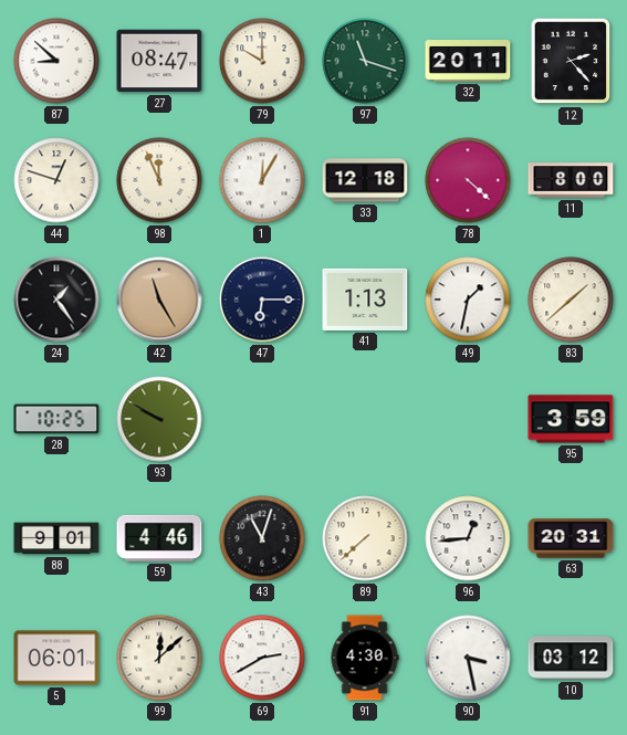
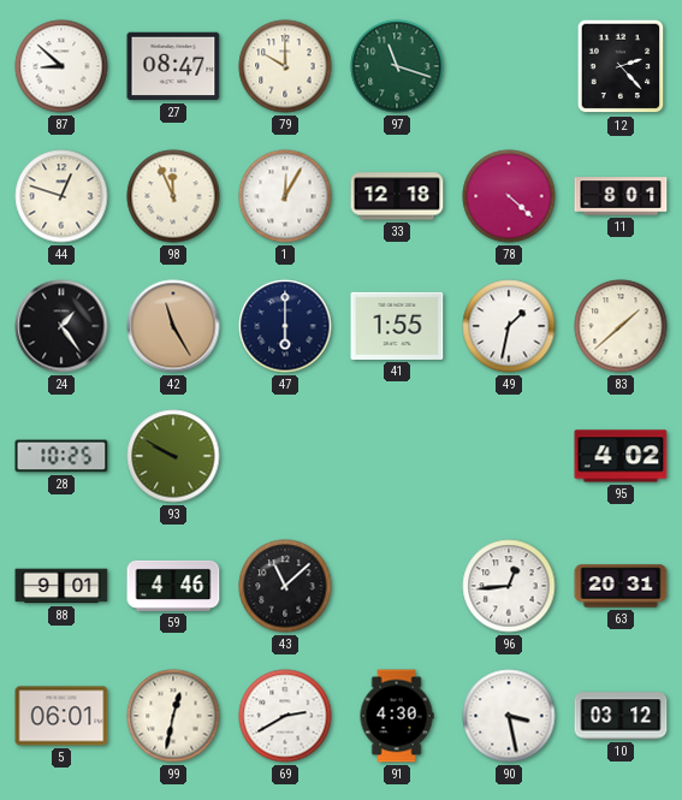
32: 20:11 -> none
11: 8:00 -> 8:01
47: 6:15 -> 6:00
41: 1:13 -> 1:55
95: 3:59 -> 4:02
43: 11:03 -> 11:08
89: 7:38 -> none
99: 12:08 -> 12:32
